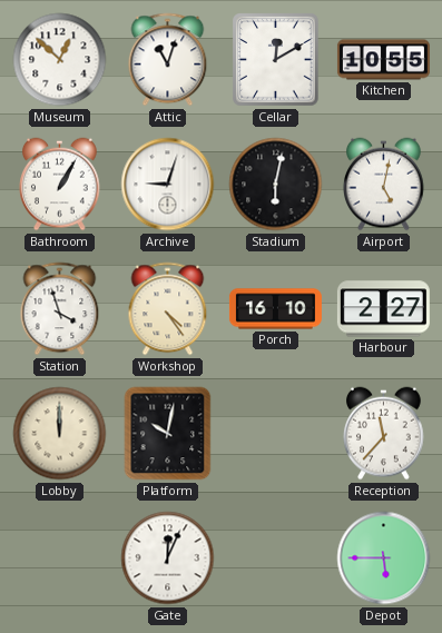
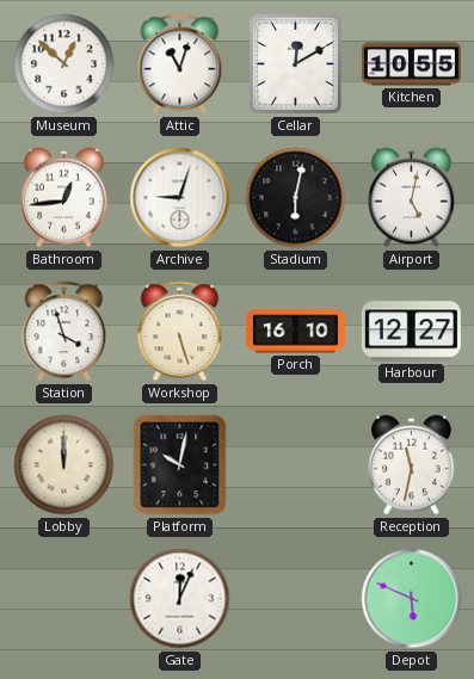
Bathroom: 1:05 -> 12:44
Workshop: 4:24 -> 5:27
Harbour: 2:27 -> 12:27
Reception: 11:37 -> 11:32
Depot: 5:45 -> 5:49
